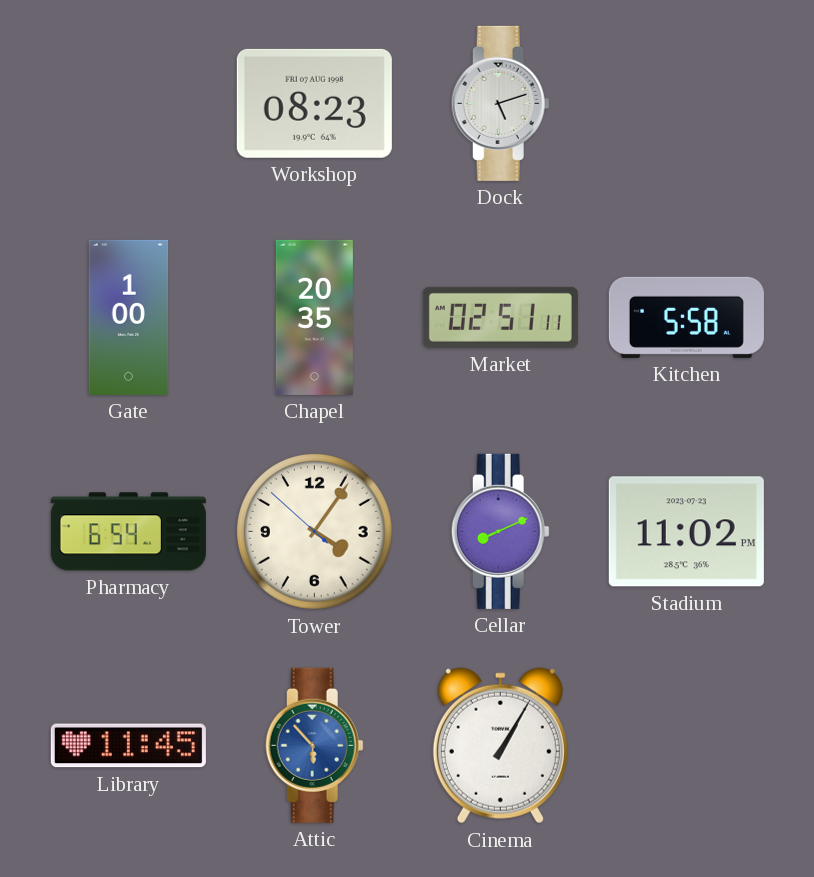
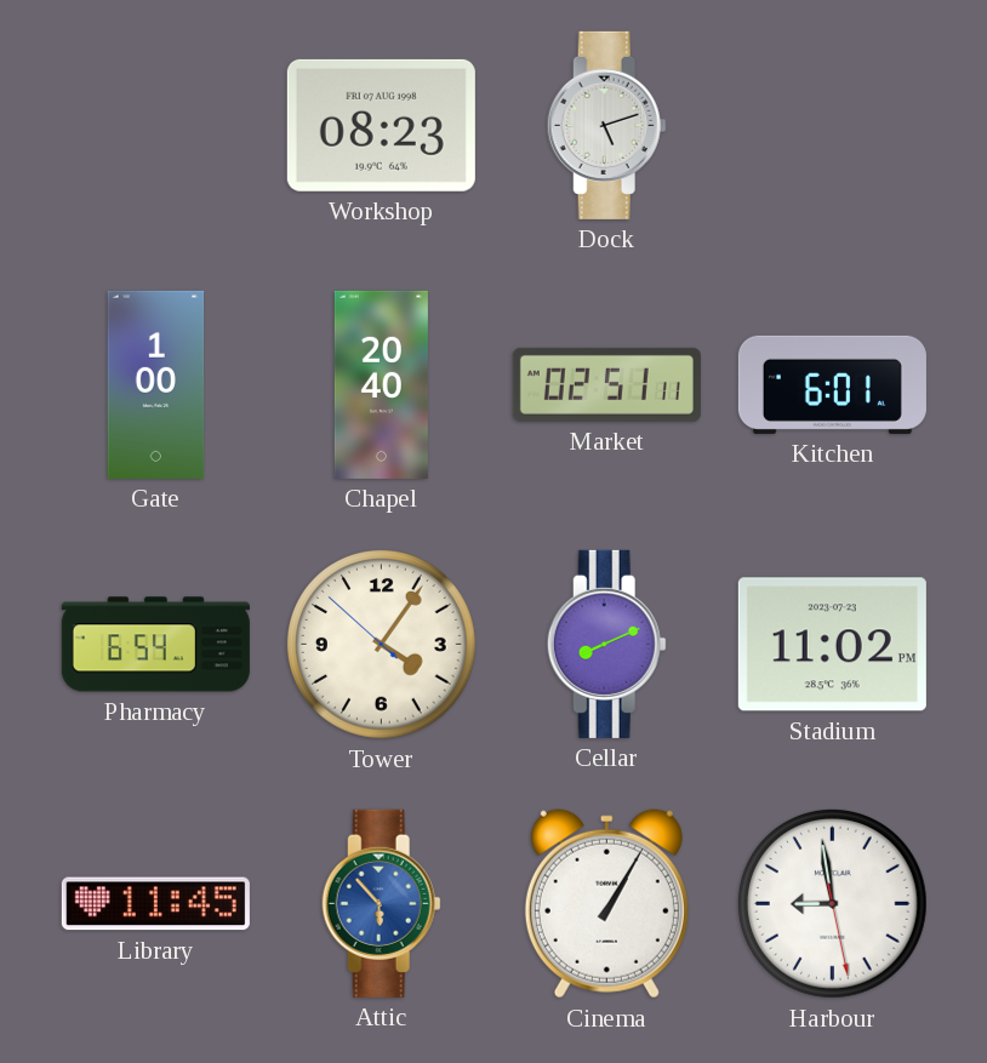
Chapel: 20:35 -> 20:40
Kitchen: 5:58 -> 6:01
Harbour: none -> 8:58
